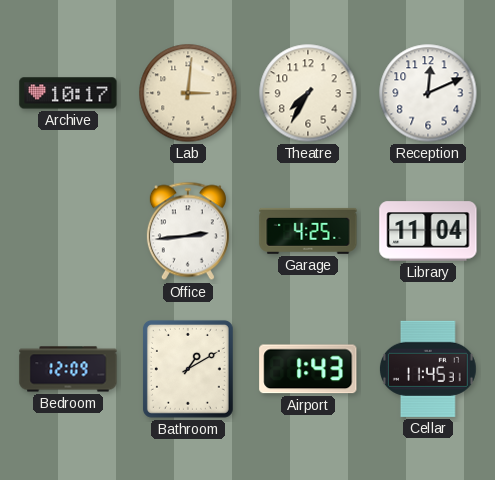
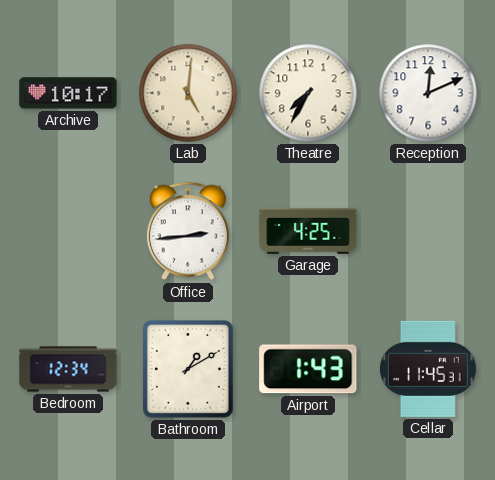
Lab: 3:01 -> 5:01
Library: 11:04 -> none
Bedroom: 12:09 -> 12:34
